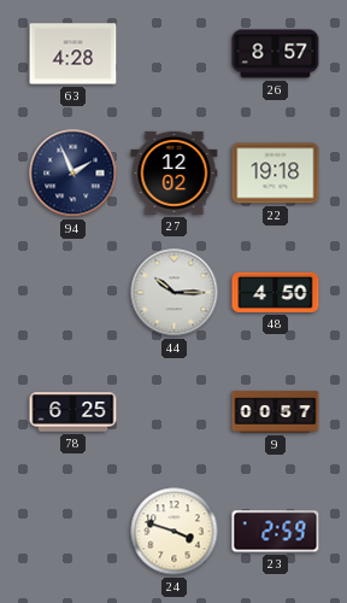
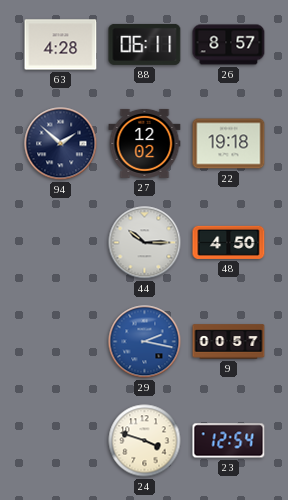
88: none -> 06:11
94: 1:56 -> 1:52
78: 6:25 -> none
29: none -> 2:17
23: 2:59 -> 12:54
